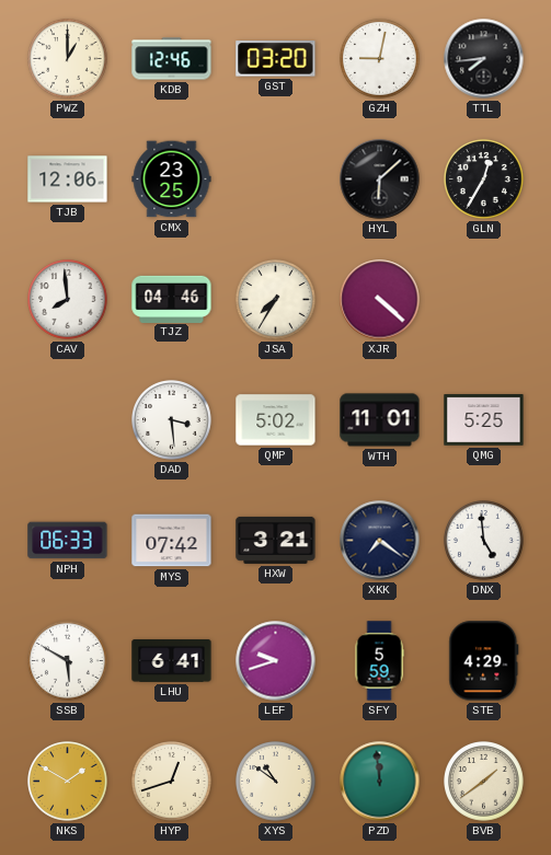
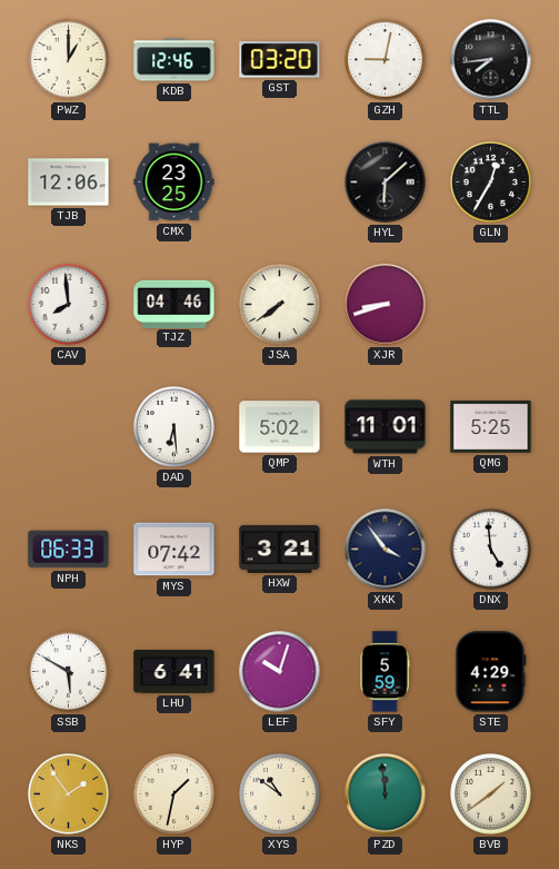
JSA: 7:35 -> 7:39
XJR: 4:22 -> 8:42
DAD: 3:29 -> 6:29
XKK: 7:21 -> 3:54
LEF: 9:42 -> 10:03
NKS: 1:50 -> 1:54
HYP: 12:42 -> 1:32
